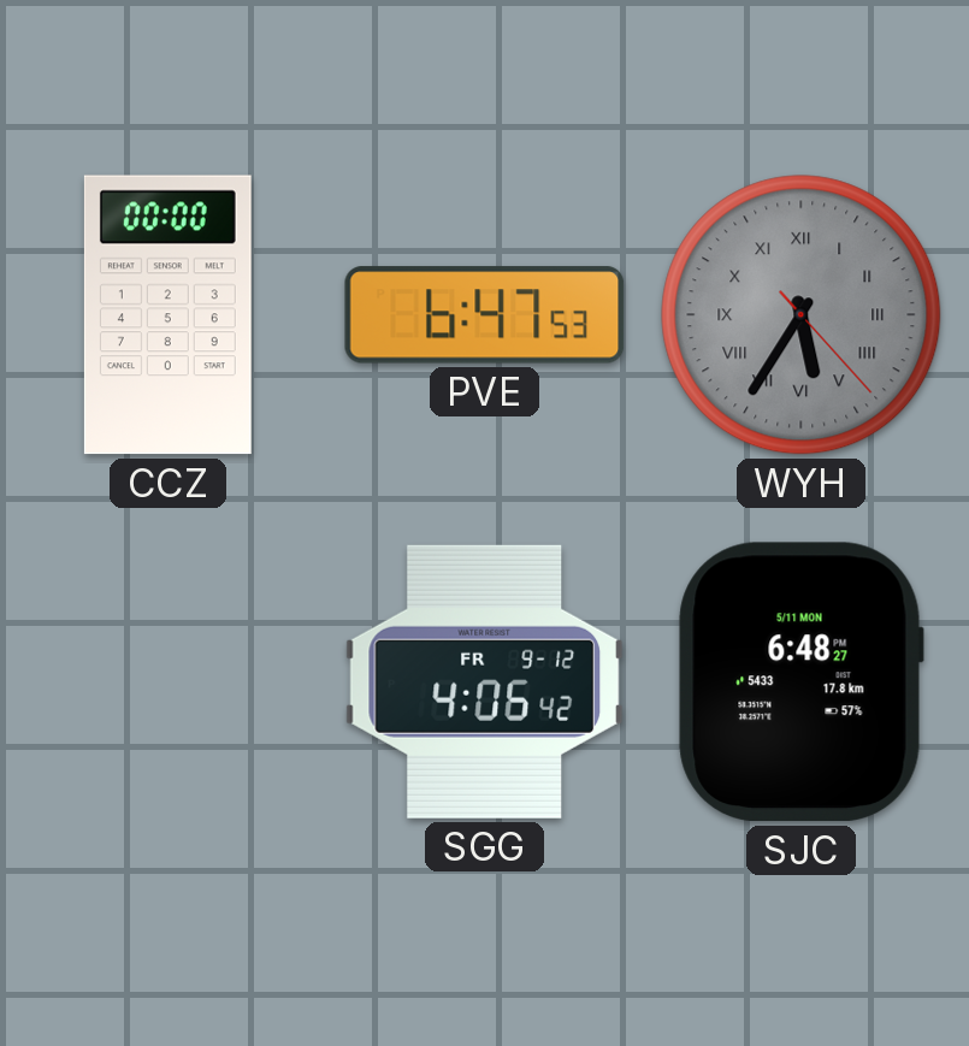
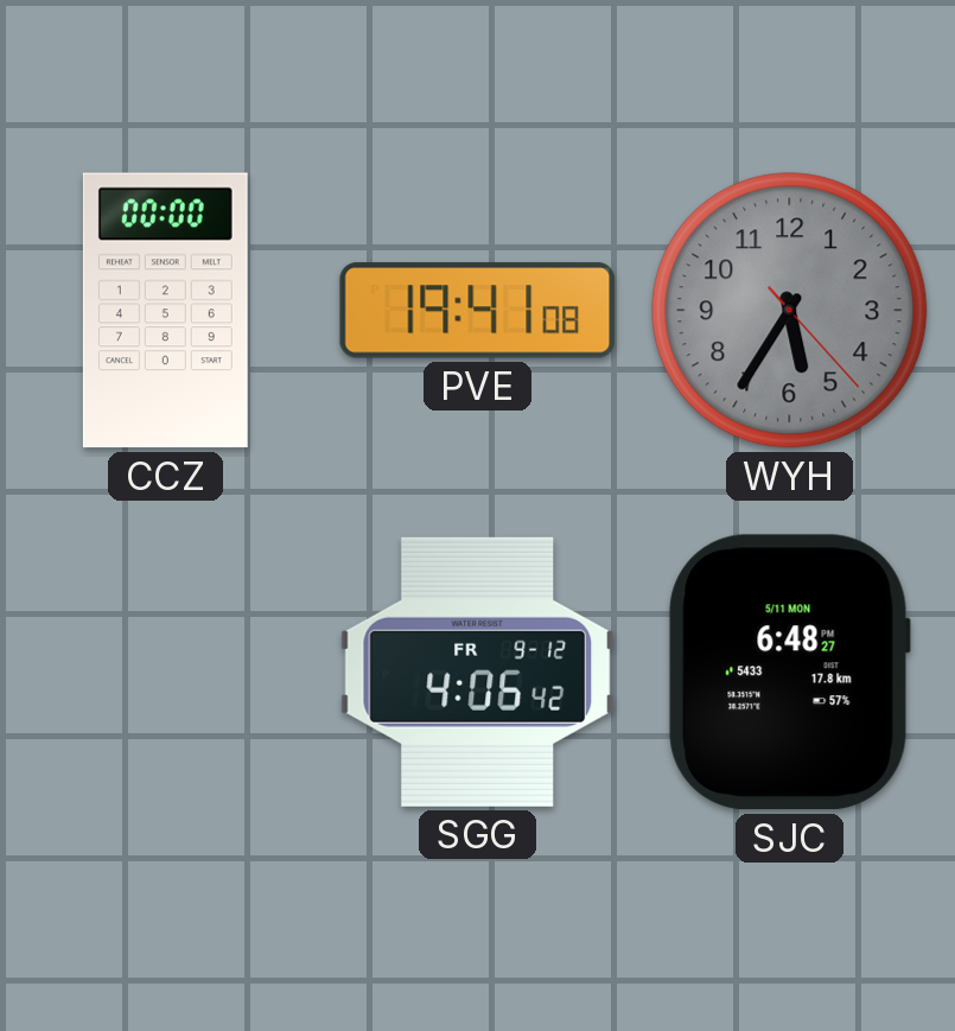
PVE: 6:47 -> 19:41
WYH numerals: Roman -> Arabic
